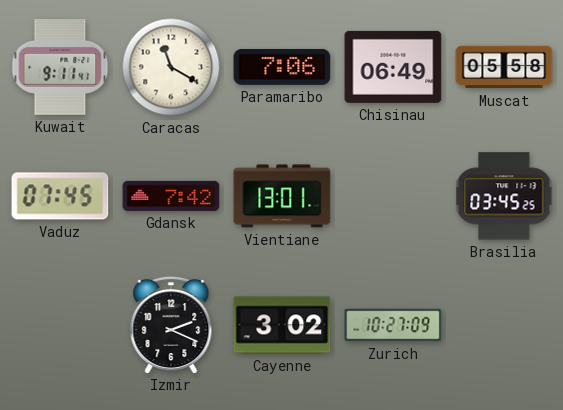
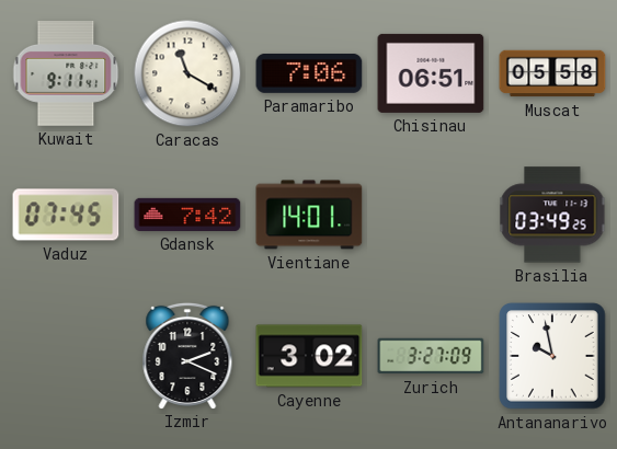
Chisinau: 06:49 -> 06:51
Vientiane: 13:01 -> 14:01
Brasilia: 03:45 -> 03:49
Zurich: 10:27 -> 3:27
Antananarivo: none -> 9:58
